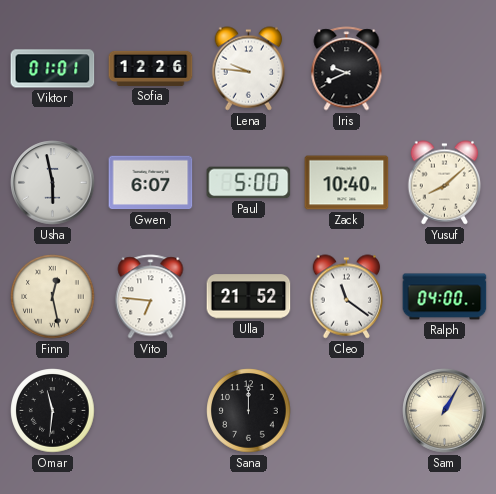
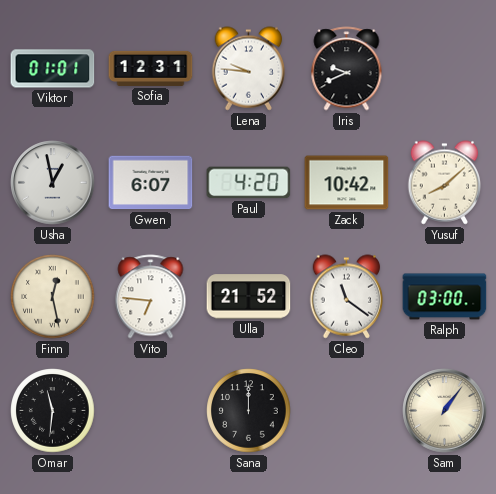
Sofia: 12:26 -> 12:31
Usha: 5:58 -> 12:58
Paul: 5:00 -> 4:20
Zack: 10:40 -> 10:42
Ralph: 04:00 -> 03:00
Sam: 1:05 -> 1:06
